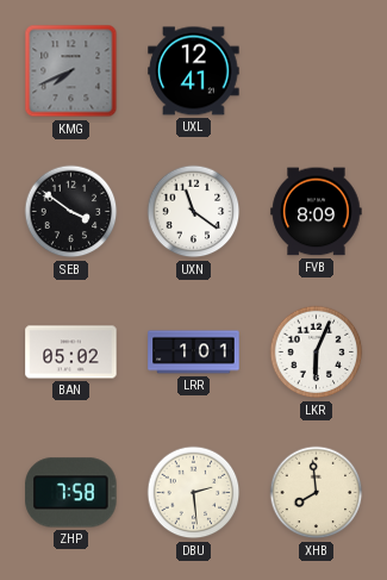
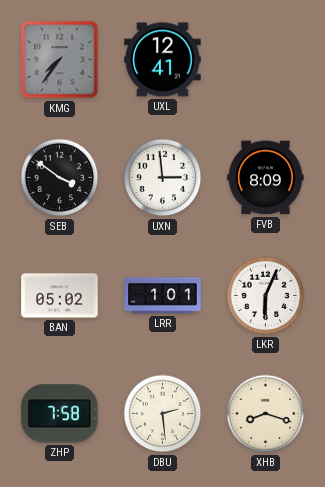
KMG: 7:41 -> 7:36
UXN: 11:21 -> 2:59
XHB: 7:59 -> 8:18
